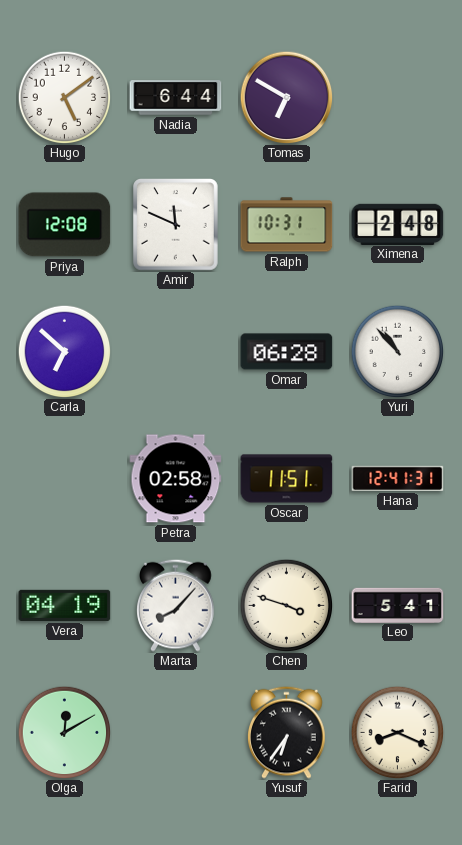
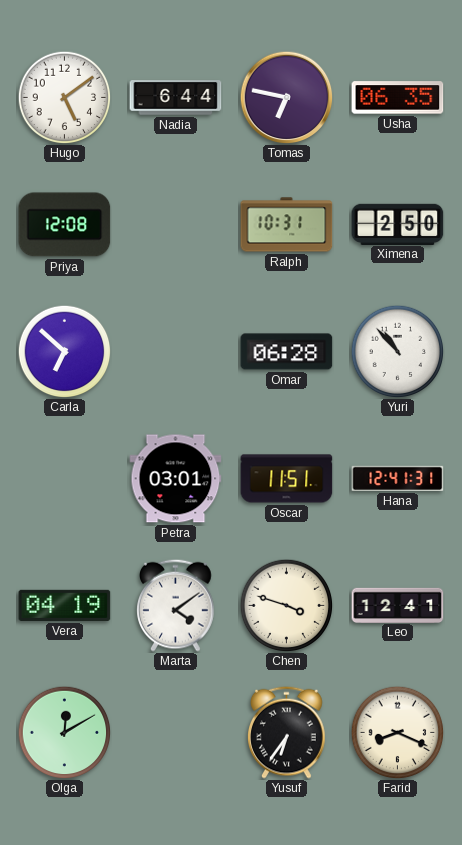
Tomas: 6:50 -> 6:47
Usha: none -> 06:35
Amir: 11:49 -> none
Ximena: 2:48 -> 2:50
Petra: 02:58 -> 03:01
Marta: 8:07 -> 4:09
Leo: 5:41 -> 12:41
